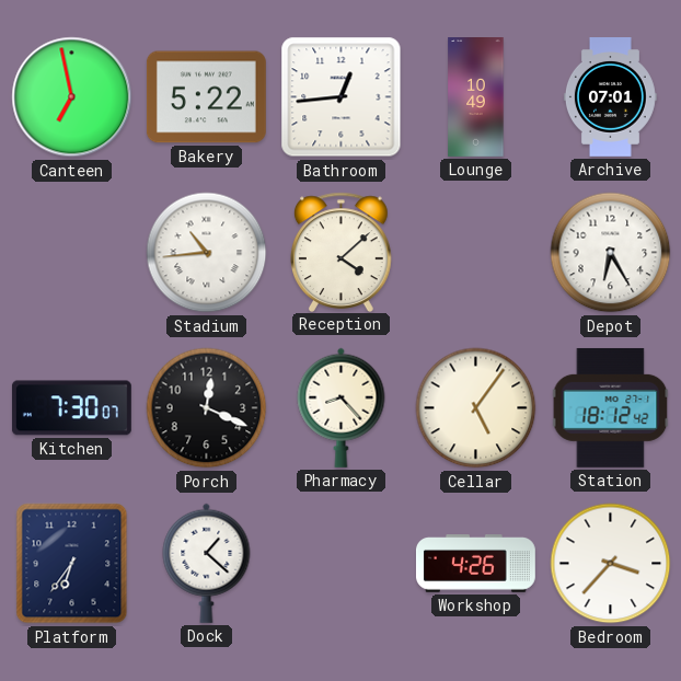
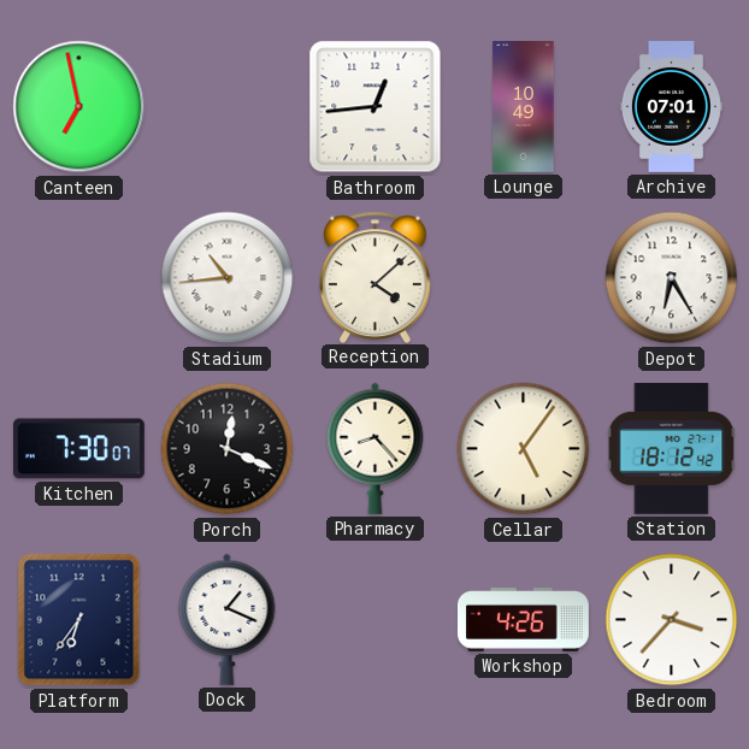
Bakery: 5:22 -> none
Dock: 1:22 -> 1:19
